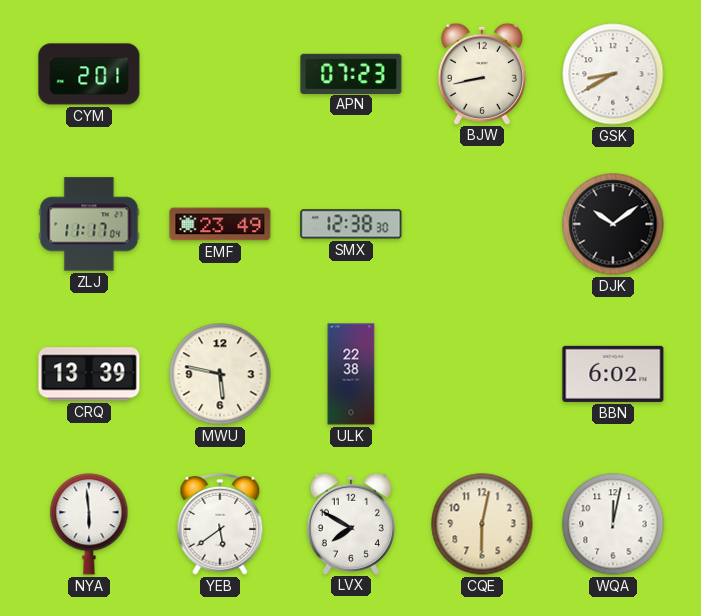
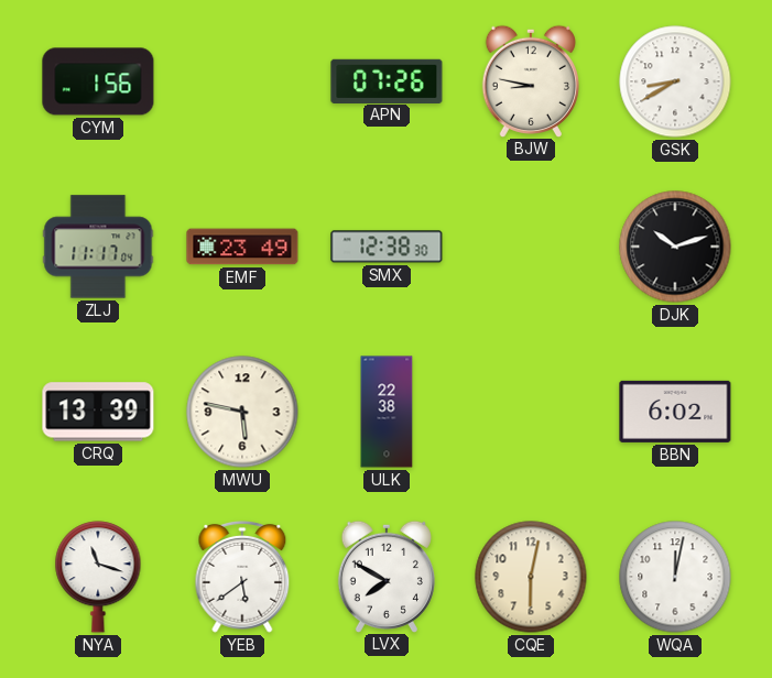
CYM: 2:01 -> 1:56
APN: 07:23 -> 07:26
BJW: 8:43 -> 8:47
DJK: 10:09 -> 10:12
NYA: 5:59 -> 11:18
